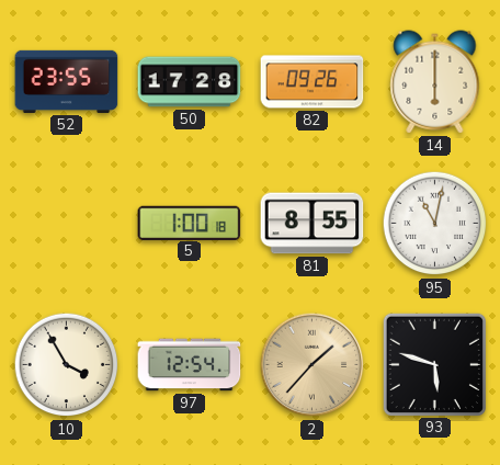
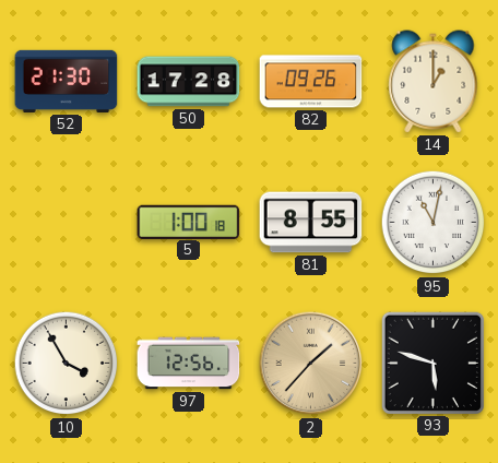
52: 23:55 -> 21:30
14: 6:00 -> 1:00
97: 12:54 -> 12:56
